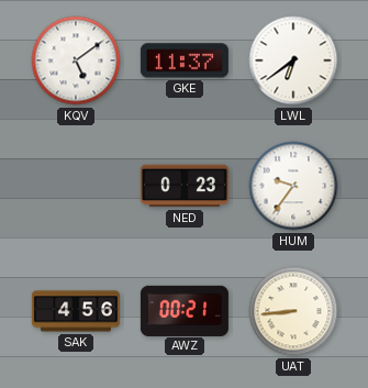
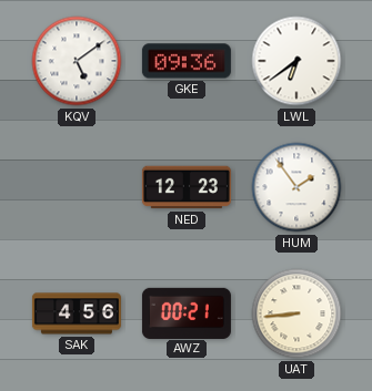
GKE: 11:37 -> 09:36
NED: 0:23 -> 12:23
HUM: 9:36 -> 1:54
